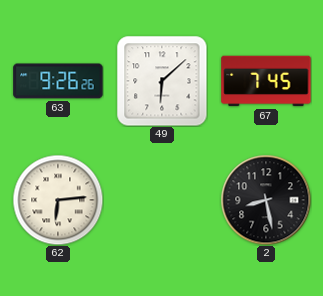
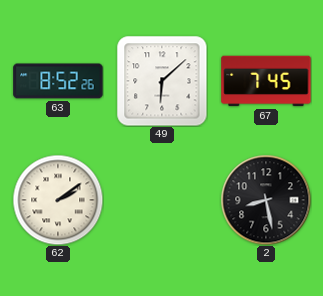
63: 9:26 -> 8:52
62: 6:14 -> 2:09
